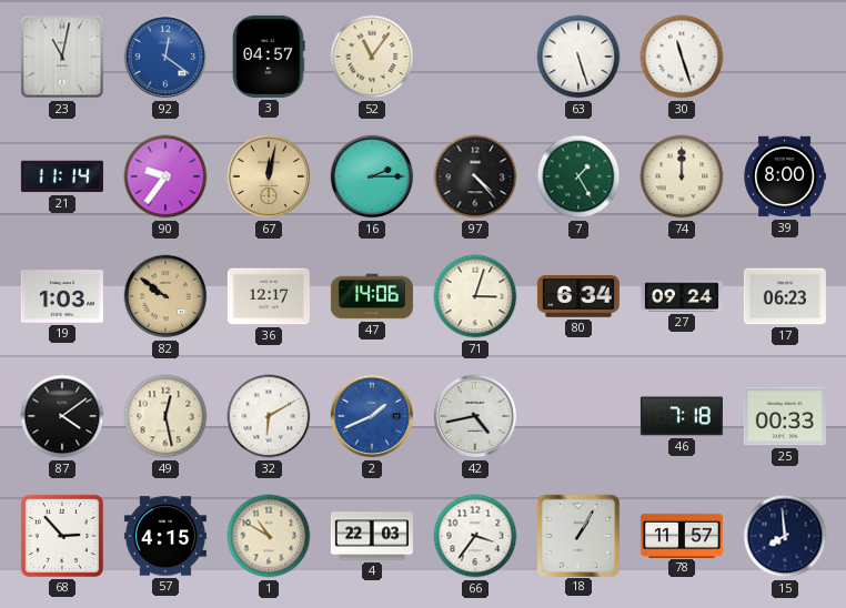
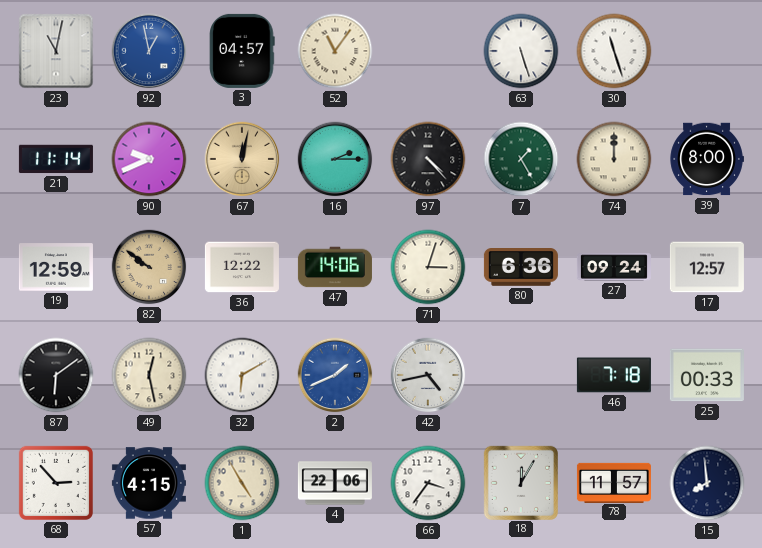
92: 12:21 -> 12:58
90: 9:36 -> 9:41
19: 1:03 -> 12:59
36: 12:17 -> 12:22
80: 6:34 -> 6:36
17: 06:23 -> 12:57
87: 4:09 -> 6:09
1: 10:50 -> 4:55
4: 22:03 -> 22:06
18: 1:05 -> 12:05
